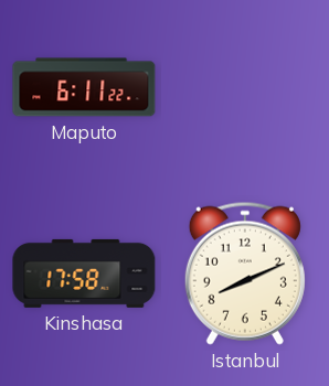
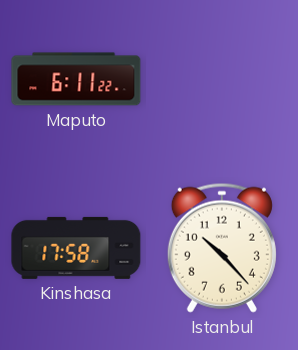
Istanbul: 8:11 -> 10:23
